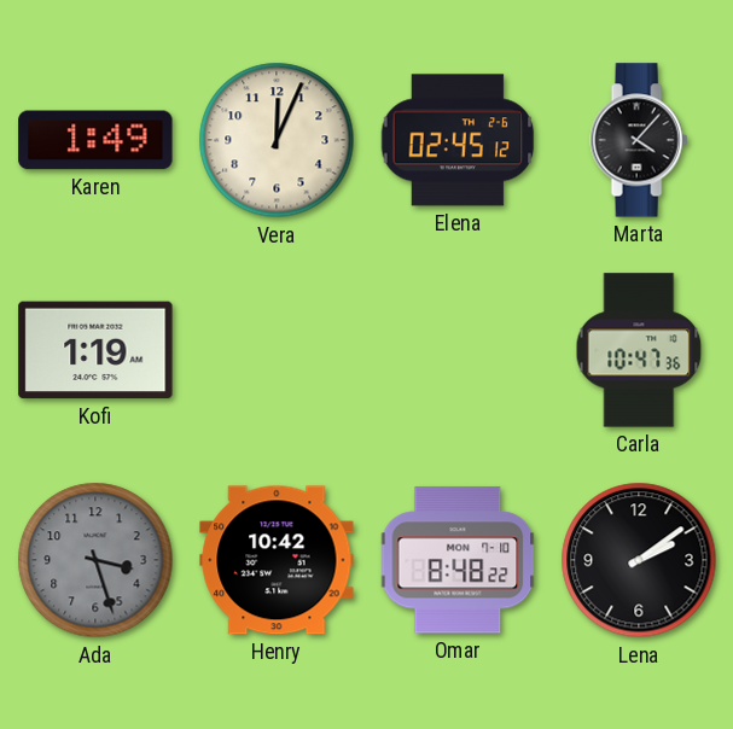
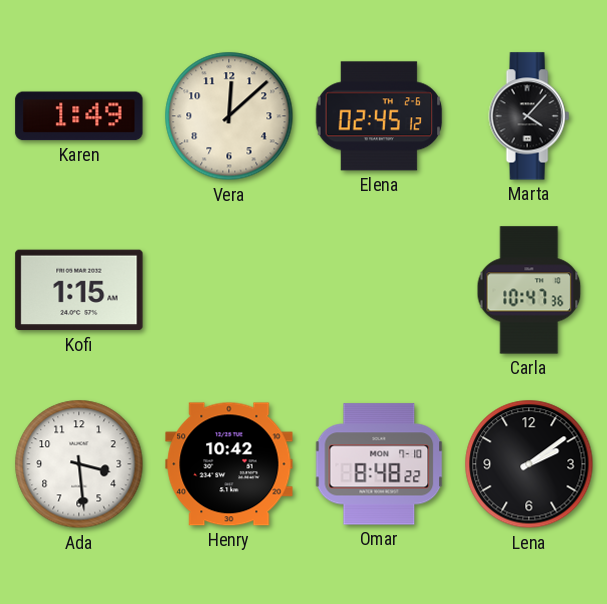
Vera: 12:04 -> 12:08
Kofi: 1:19 -> 1:15
Ada: 3:27 -> 3:29
Ada dial: grey -> white
